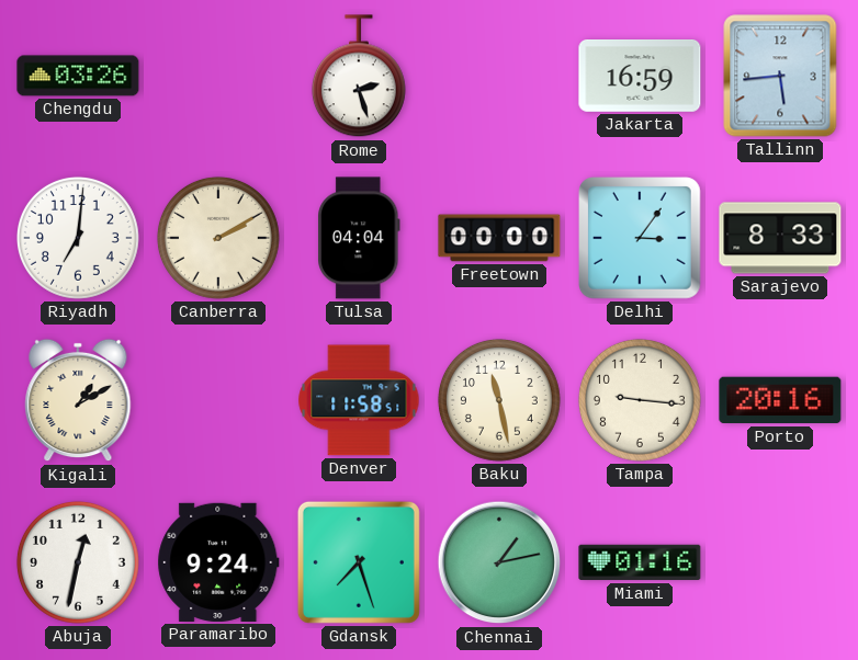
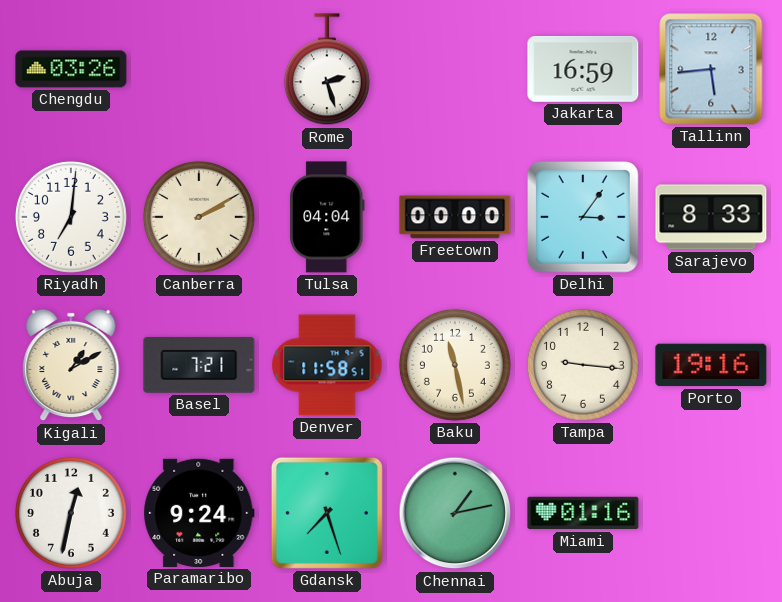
Basel: none -> 7:21
Porto: 20:16 -> 19:16
